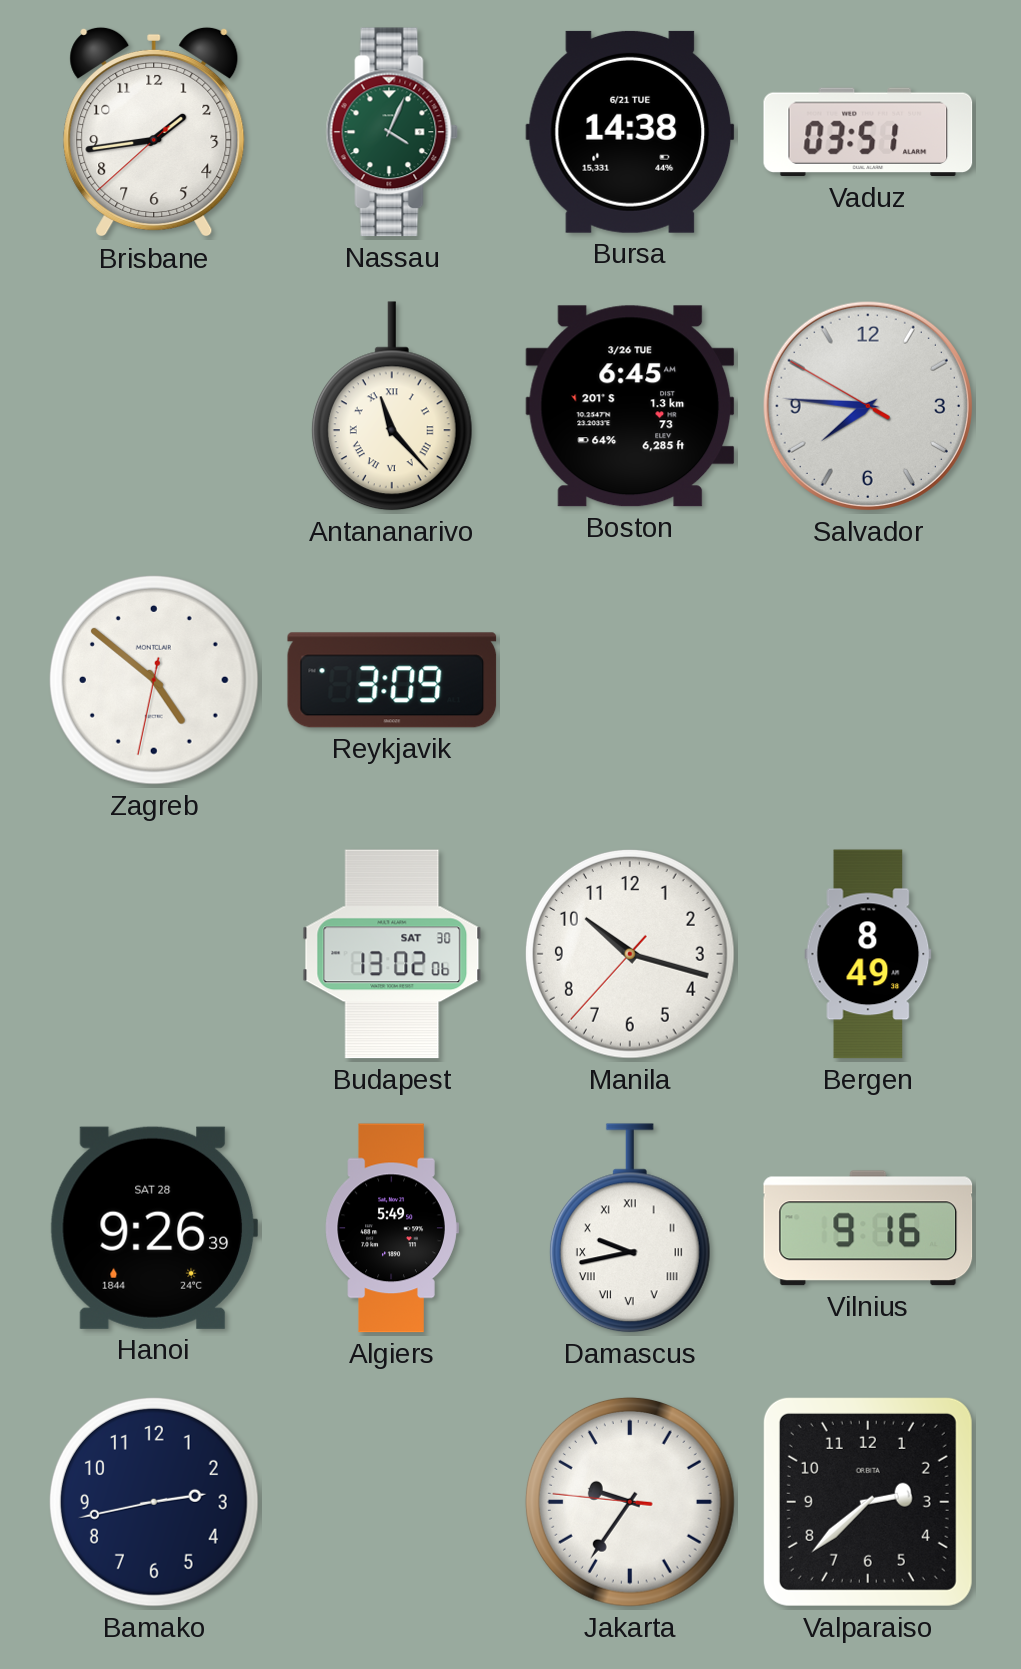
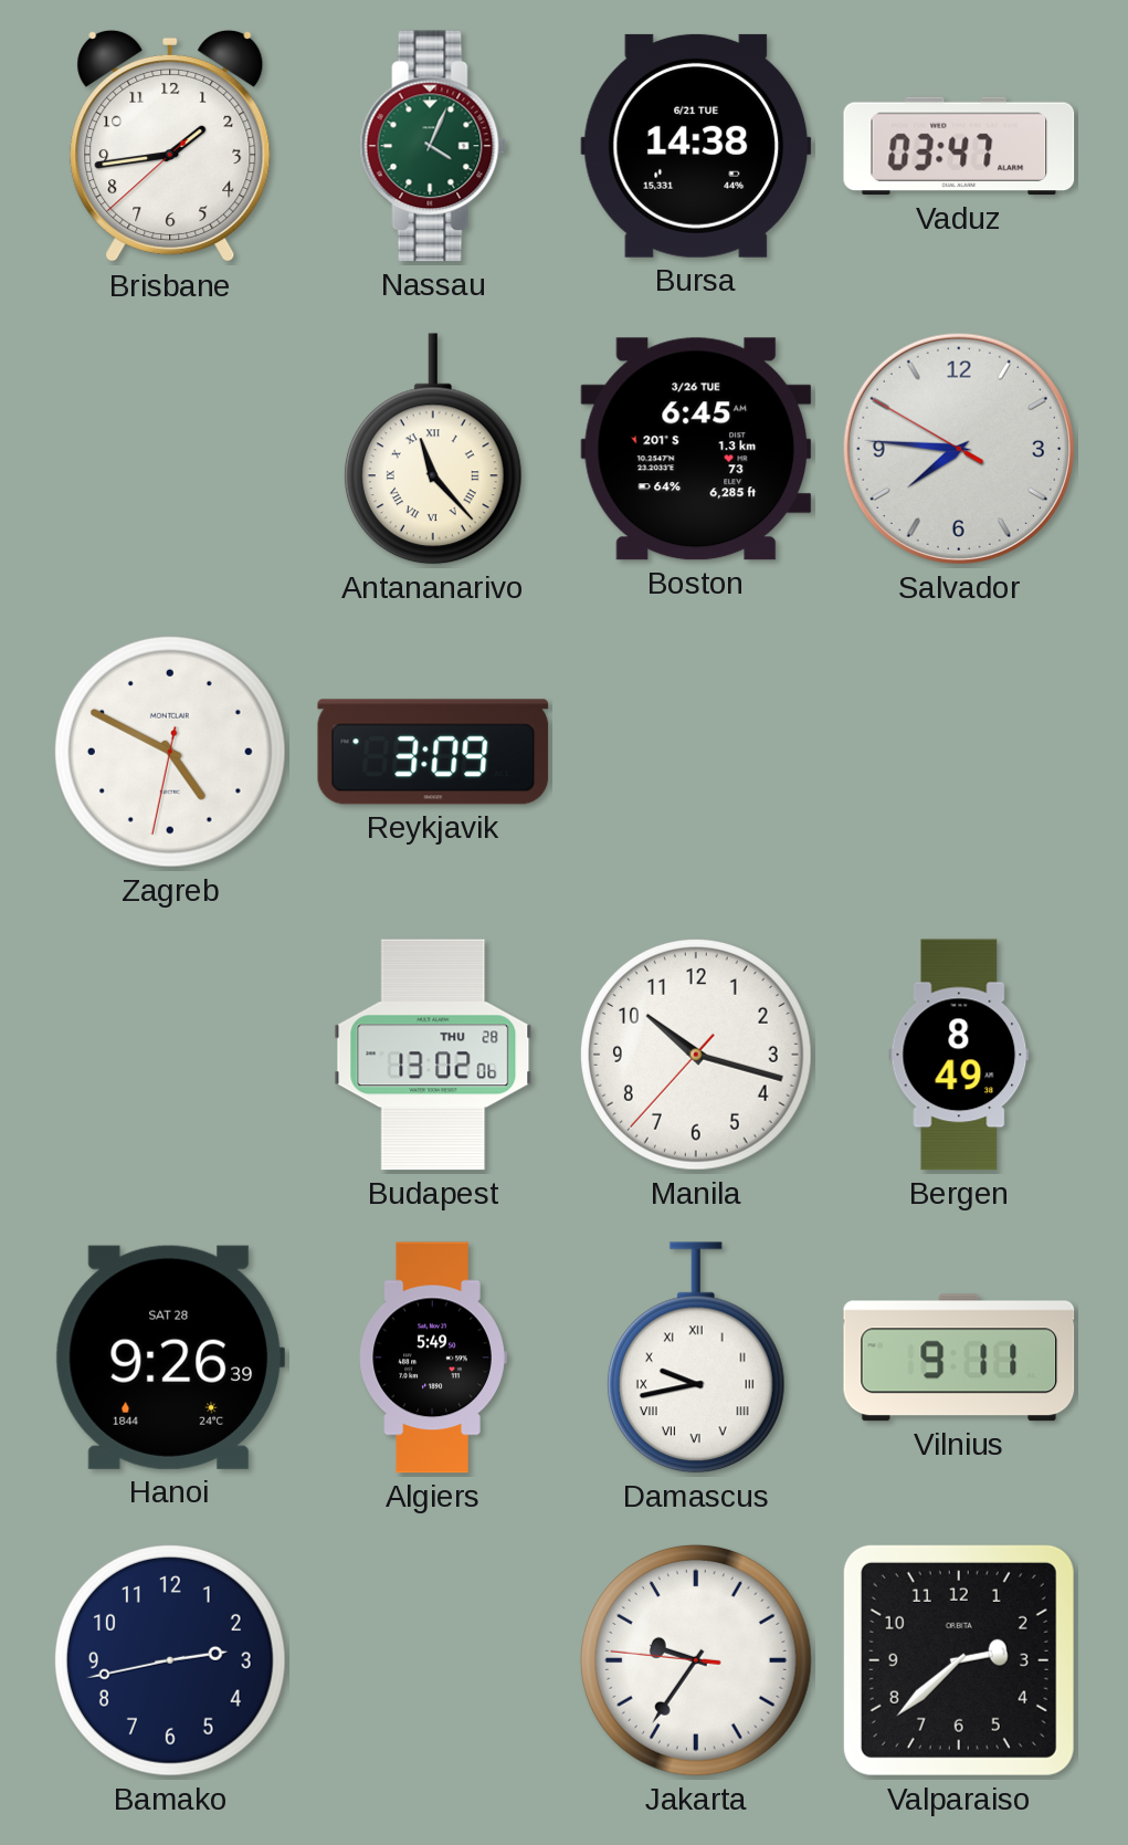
Vaduz: 03:51 -> 03:47
Zagreb: 4:51 -> 4:49
Budapest date: SAT 30 -> THU 28
Vilnius: 9:16 -> 9:11
